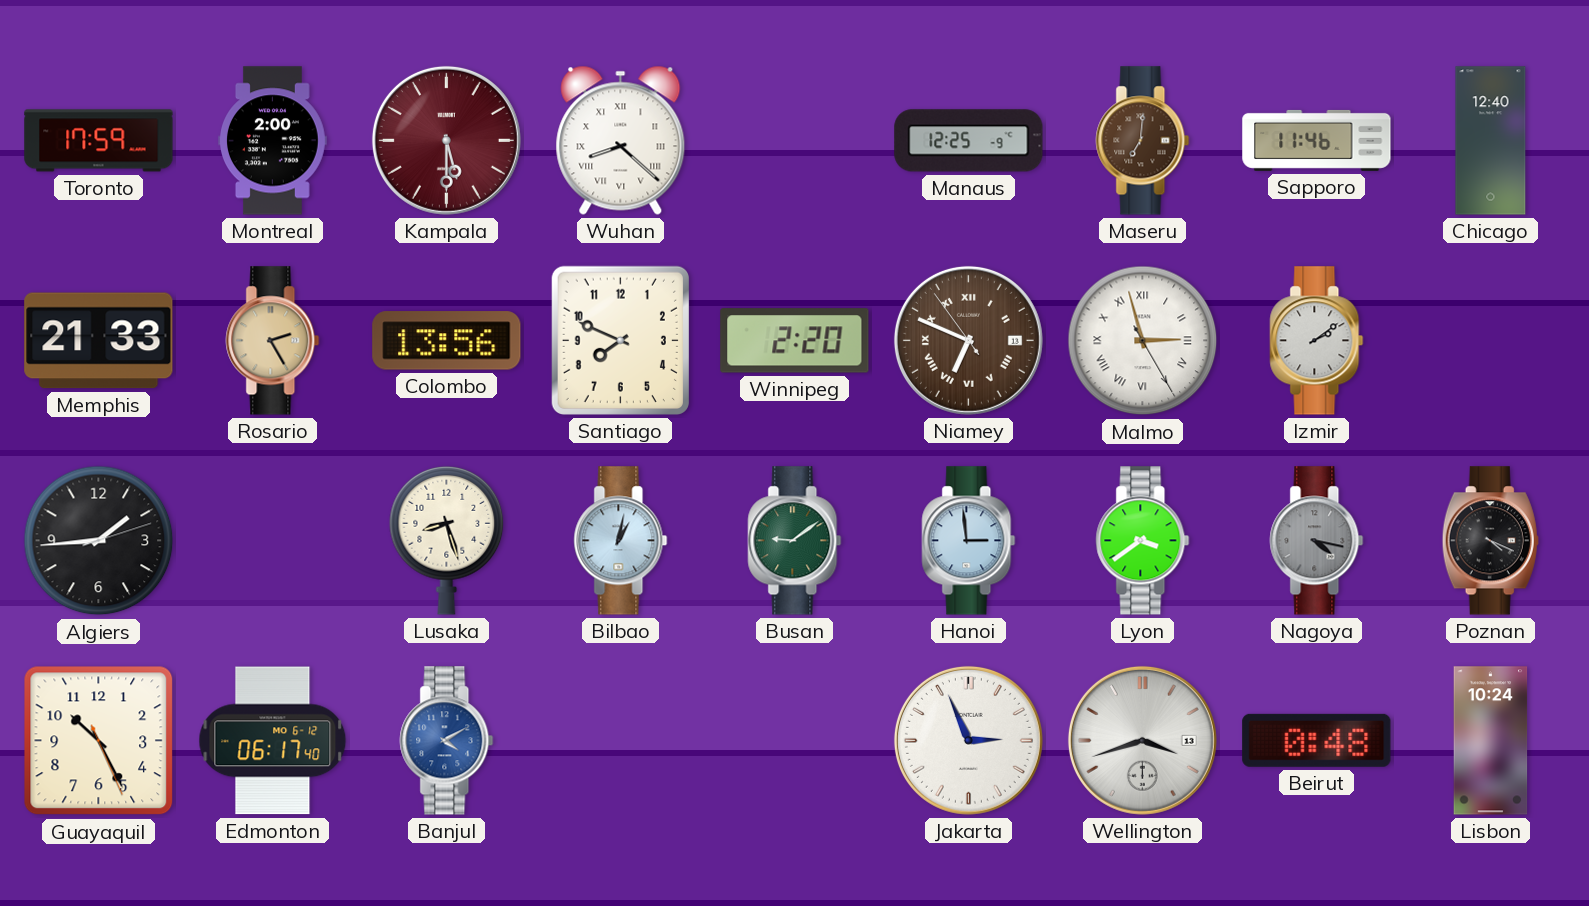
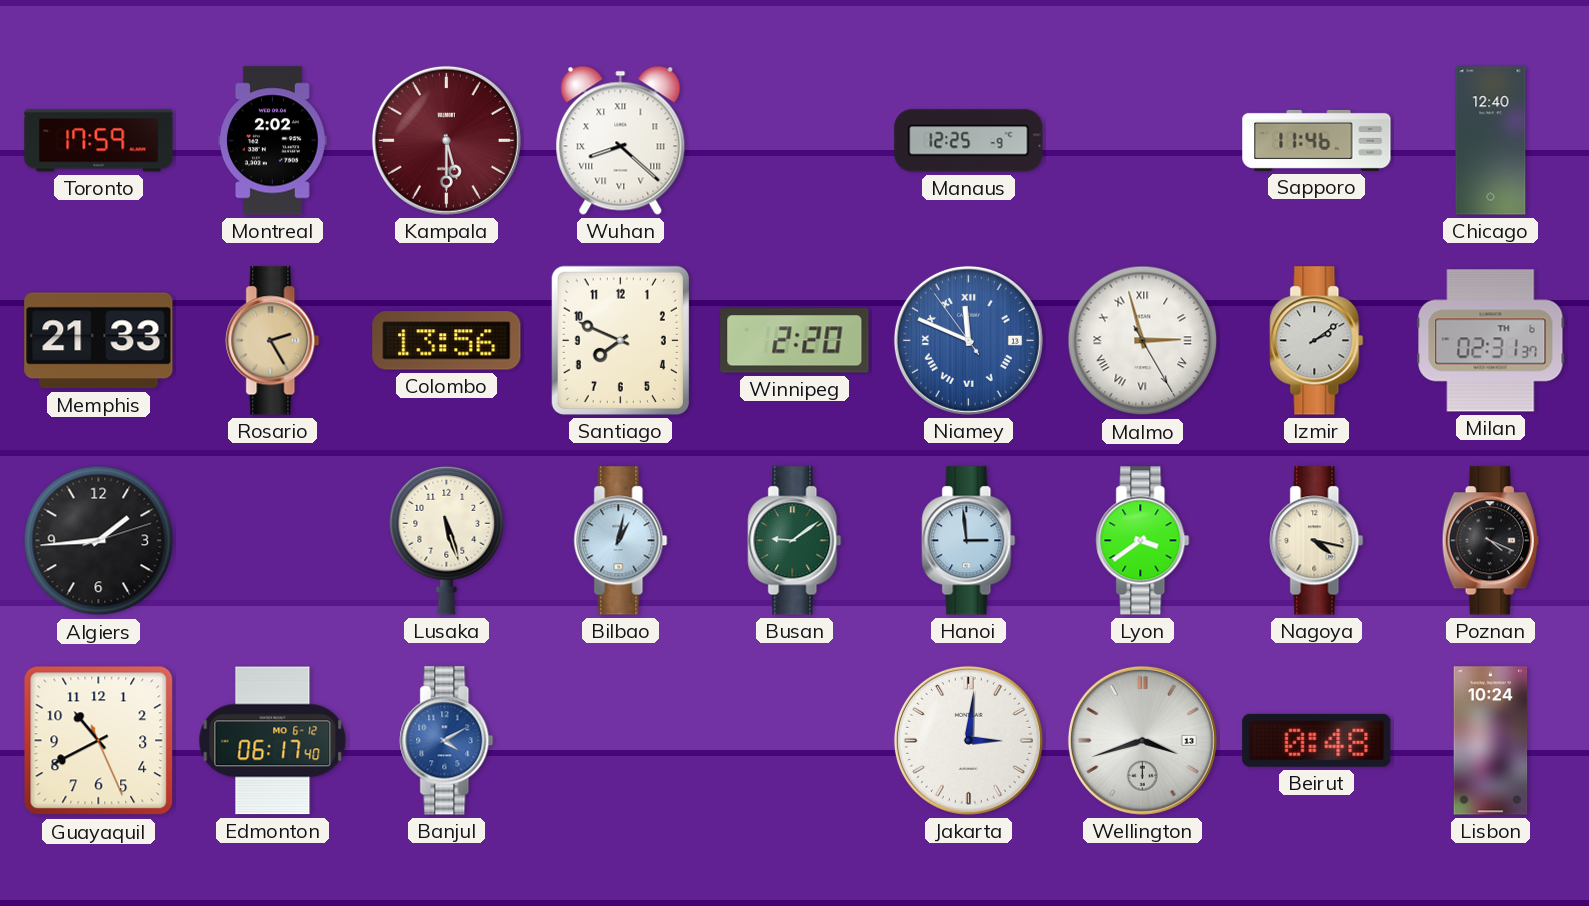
Montreal: 2:00 -> 2:02
Maseru: 7:01 -> none
Niamey: 6:48 -> 11:48
Niamey dial: brown -> blue
Milan: none -> 02:31
Lusaka: 8:27 -> 5:27
Nagoya dial: grey -> cream
Guayaquil: 10:25 -> 10:40
Jakarta: 2:56 -> 3:01
